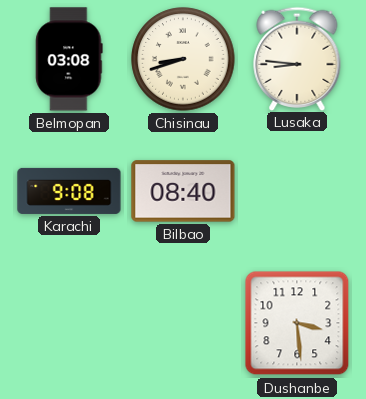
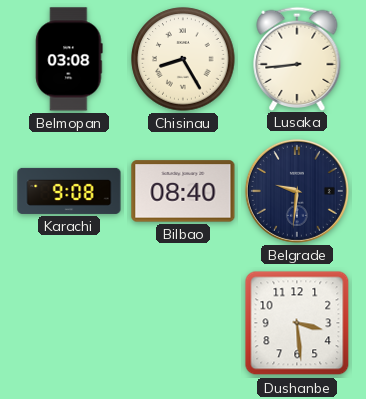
Chisinau: 8:42 -> 8:25
Lusaka: 8:46 -> 8:44
Belgrade: none -> 9:31
